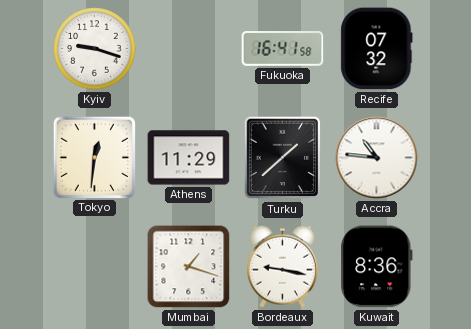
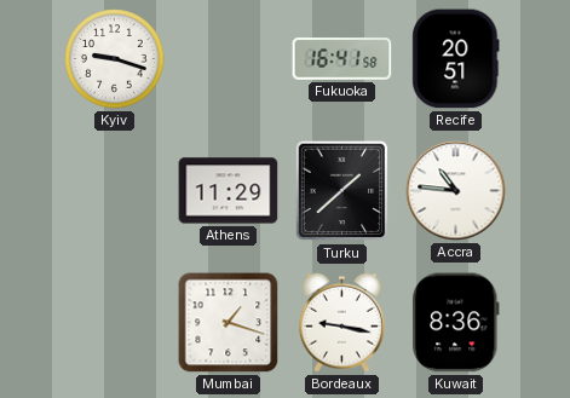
Recife: 07:32 -> 20:51
Tokyo: 12:31 -> none
